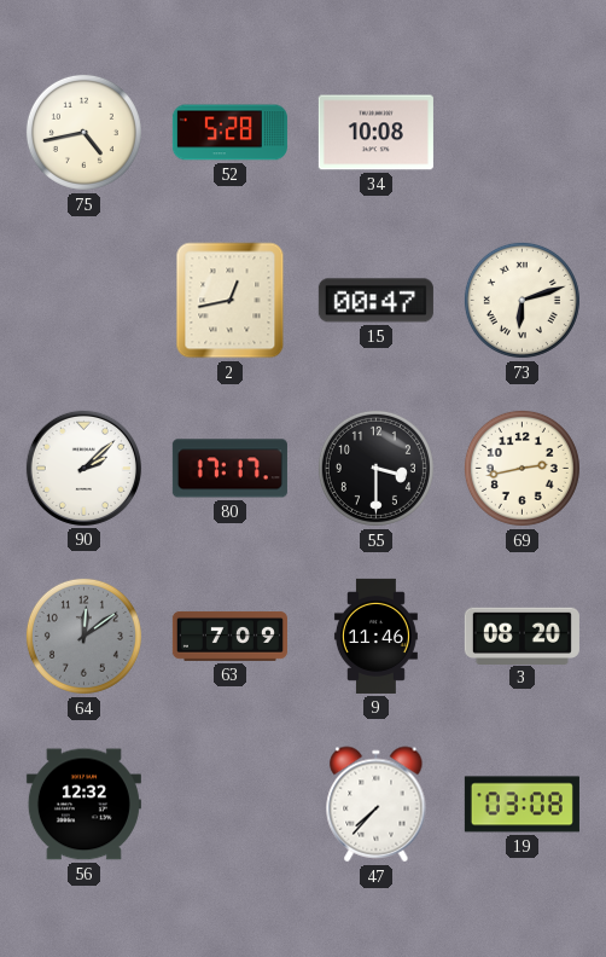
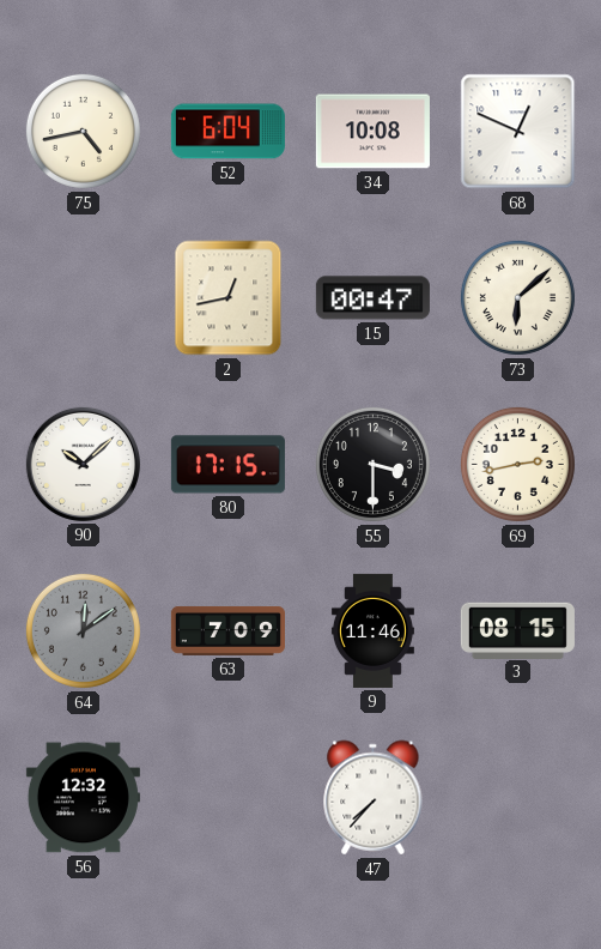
52: 5:28 -> 6:04
68: none -> 12:49
73: 6:12 -> 6:08
90: 2:08 -> 10:08
80: 17:17 -> 17:15
3: 08:20 -> 08:15
19: 03:08 -> none
